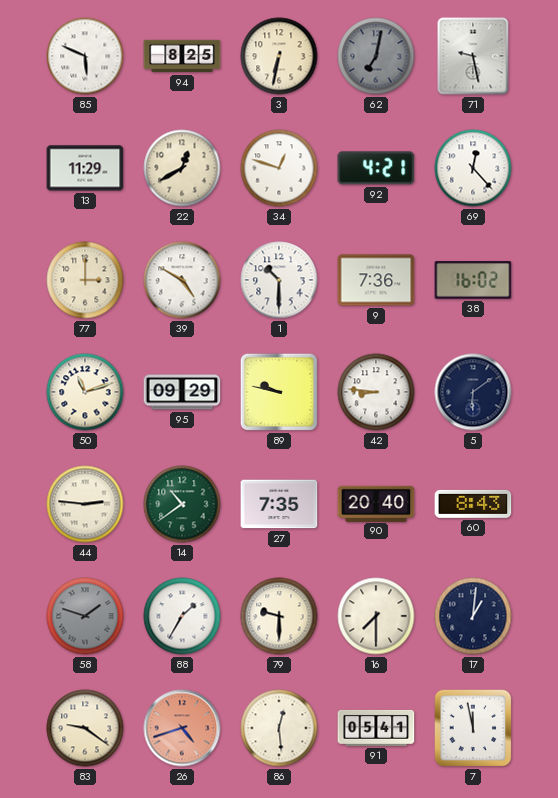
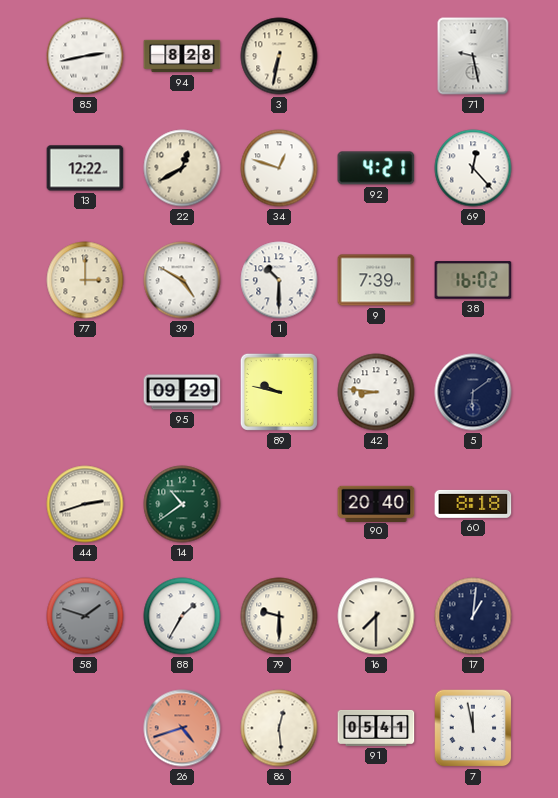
85: 5:49 -> 2:43
94: 8:25 -> 8:28
62: 7:02 -> none
13: 11:29 -> 12:22
9: 7:36 -> 7:39
50: 11:12 -> none
44: 2:46 -> 2:42
27: 7:35 -> none
60: 8:43 -> 8:18
83: 9:21 -> none
